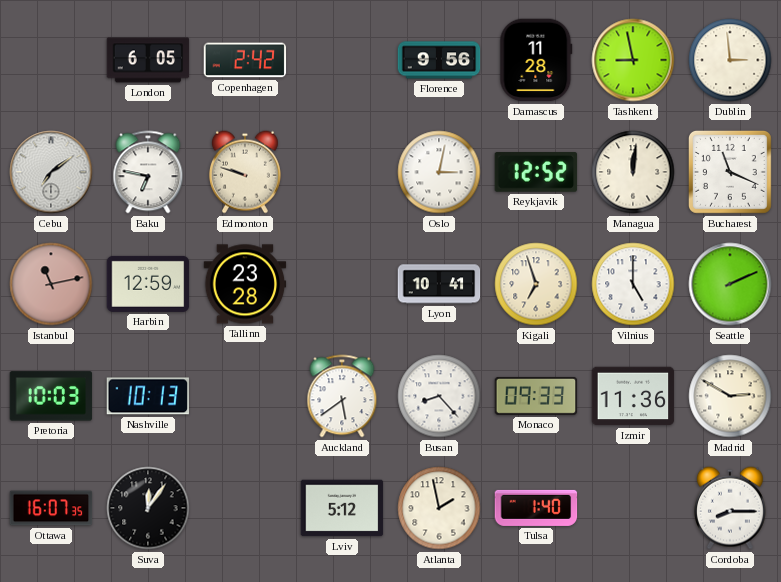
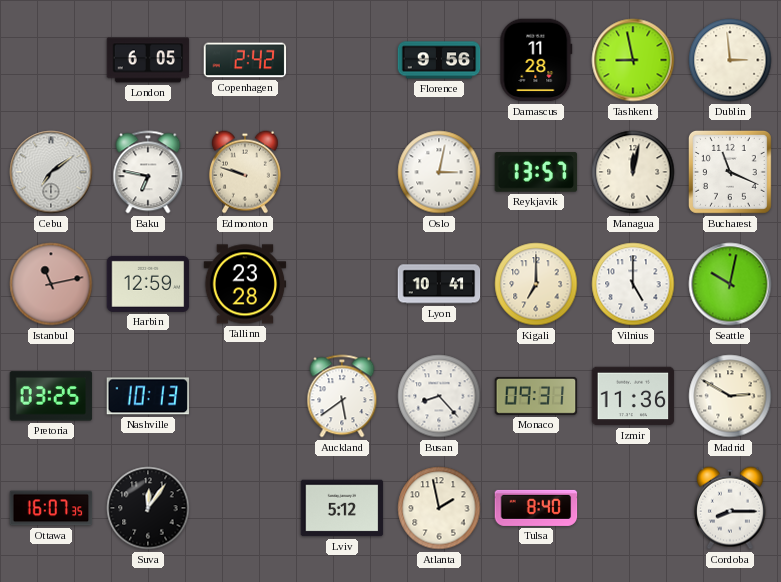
Reykjavik: 12:52 -> 13:57
Managua: 12:01 -> 12:02
Kigali: 6:57 -> 7:00
Seattle: 2:11 -> 10:02
Pretoria: 10:03 -> 03:25
Monaco: 09:33 -> 09:31
Tulsa: 1:40 -> 8:40
